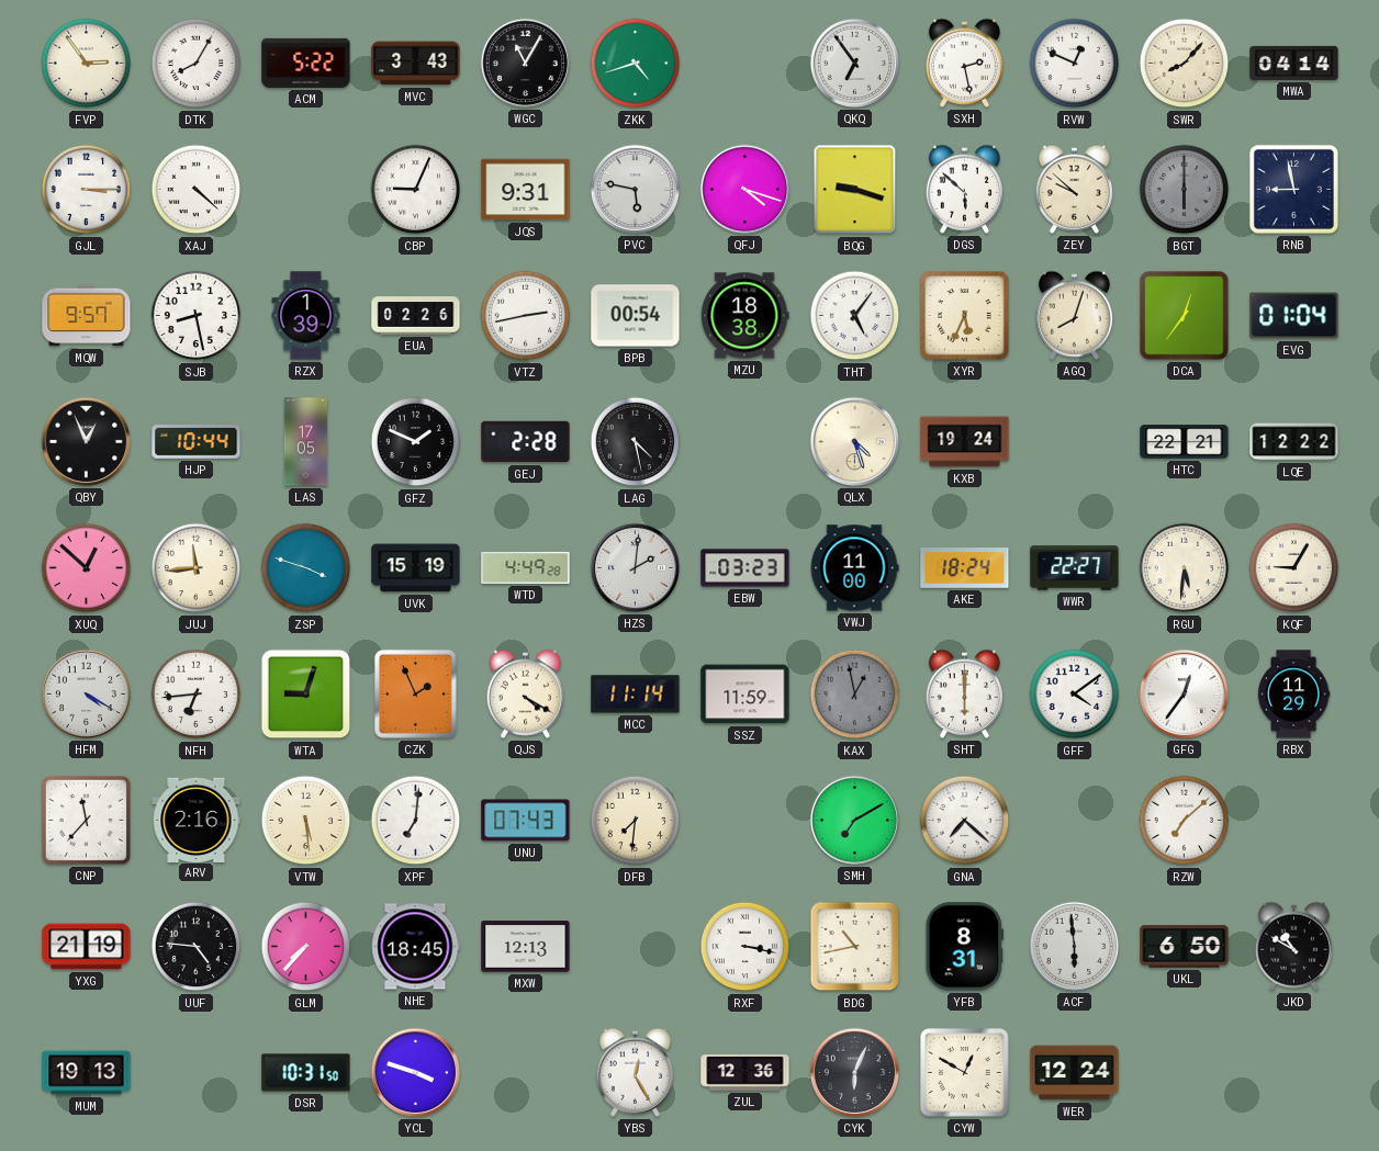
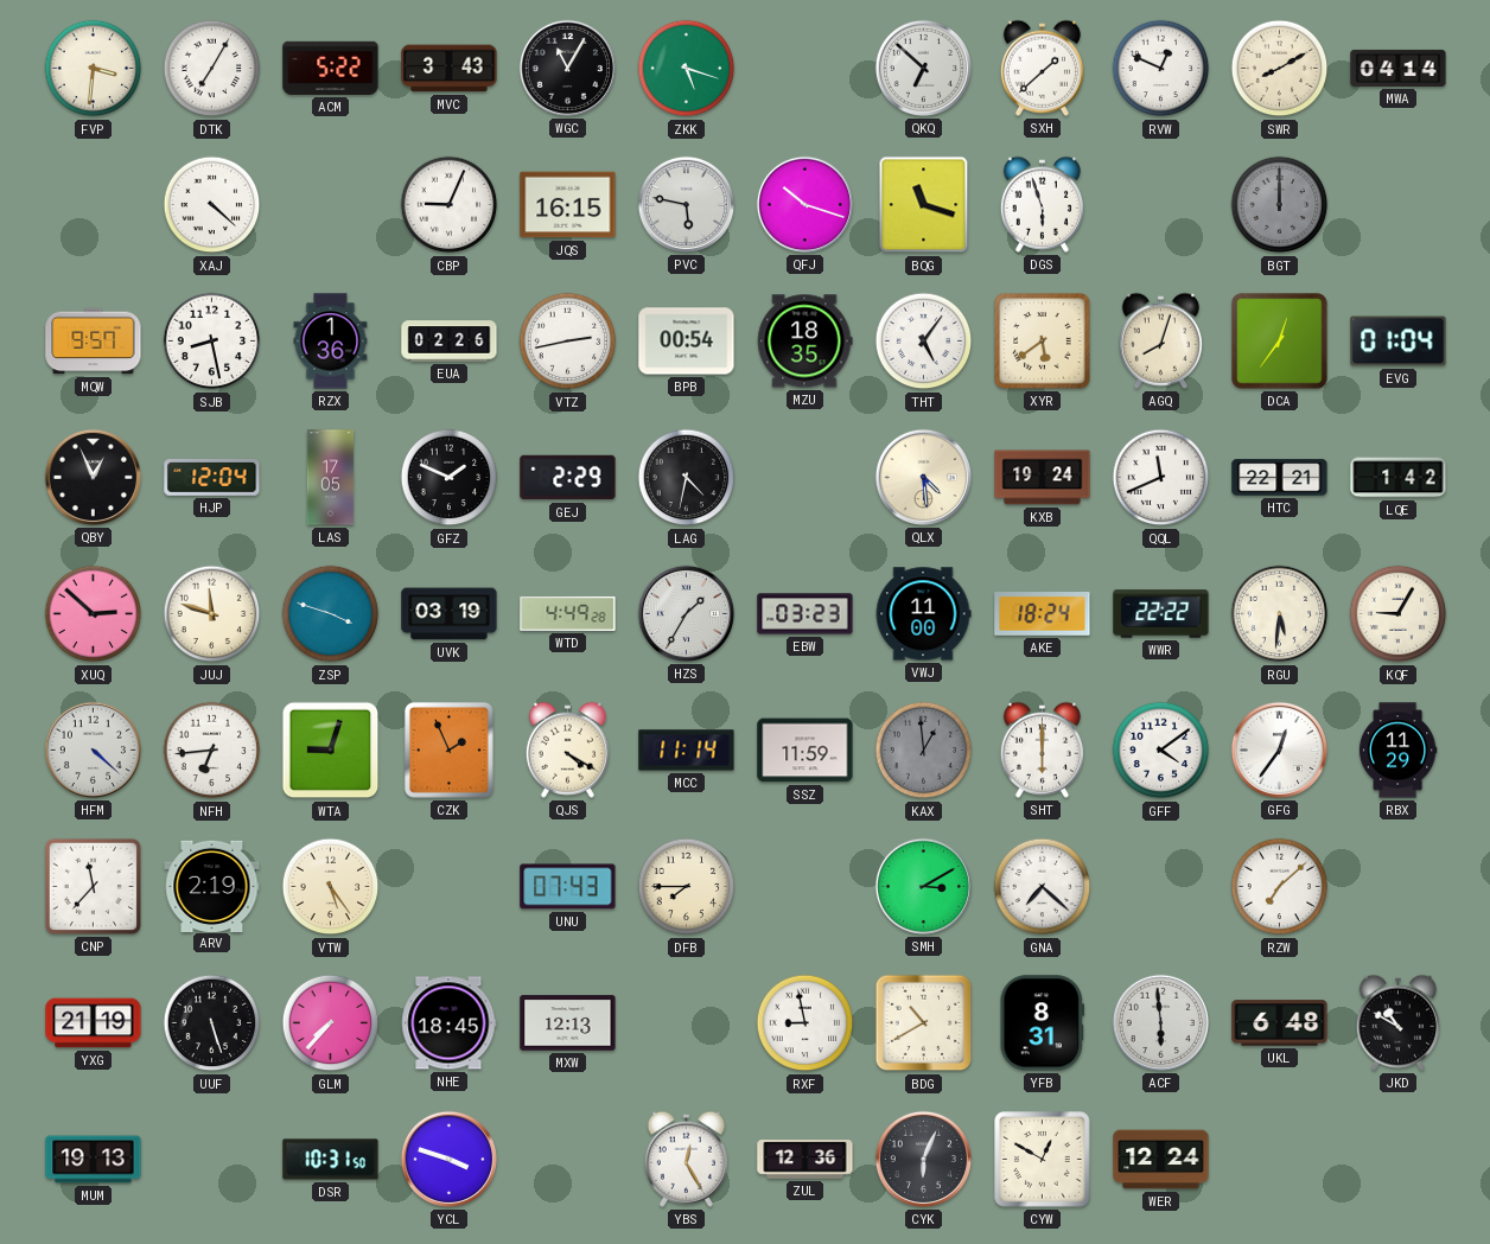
FVP: 2:54 -> 3:31
DTK: 8:05 -> 7:05
ZKK: 4:42 -> 5:18
QKQ: 6:54 -> 6:52
SXH: 2:28 -> 1:38
SWR: 8:07 -> 8:10
GJL: 3:15 -> none
JQS: 9:31 -> 16:15
QFJ: 4:18 -> 10:18
BQG: 9:18 -> 11:18
DGS: 5:52 -> 5:57
ZEY: 9:52 -> none
BGT: 6:00 -> 12:00
RNB: 8:58 -> none
RZX: 1:39 -> 1:36
MZU: 18:38 -> 18:35
XYR: 5:34 -> 5:39
HJP: 10:44 -> 12:04
GEJ: 2:28 -> 2:29
LAG: 4:28 -> 4:32
QLX: 4:27 -> 4:29
QQL: none -> 11:41
LQE: 12:22 -> 1:42
XUQ: 12:52 -> 2:52
JUJ: 11:44 -> 11:48
UVK: 15:19 -> 03:19
HZS: 2:01 -> 1:35
WWR: 22:27 -> 22:22
HFM: 4:20 -> 4:22
KAX: 12:58 -> 12:59
ARV: 2:16 -> 2:19
VTW: 5:29 -> 5:24
XPF: 7:01 -> none
DFB: 7:31 -> 7:45
SMH: 7:10 -> 3:10
UUF: 4:46 -> 5:27
RXF: 3:17 -> 8:58
BDG: 10:43 -> 10:40
UKL: 6:50 -> 6:48
